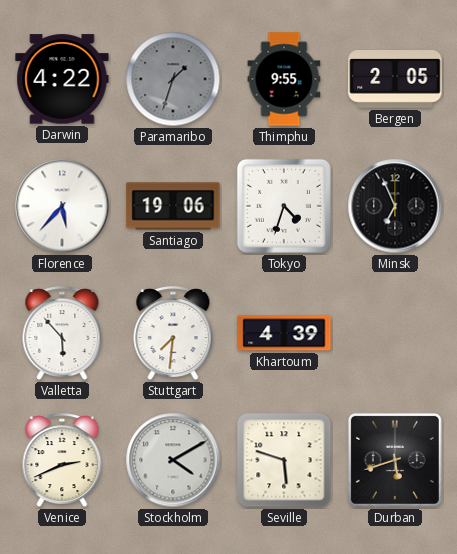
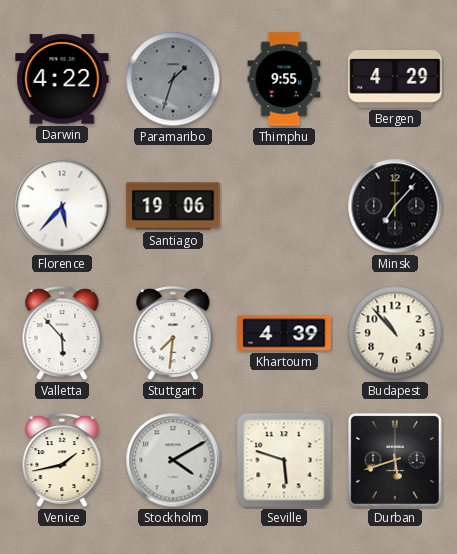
Bergen: 2:05 -> 4:29
Tokyo: 4:33 -> none
Minsk: 6:56 -> 7:07
Budapest: none -> 10:53
Venice: 2:41 -> 1:43
